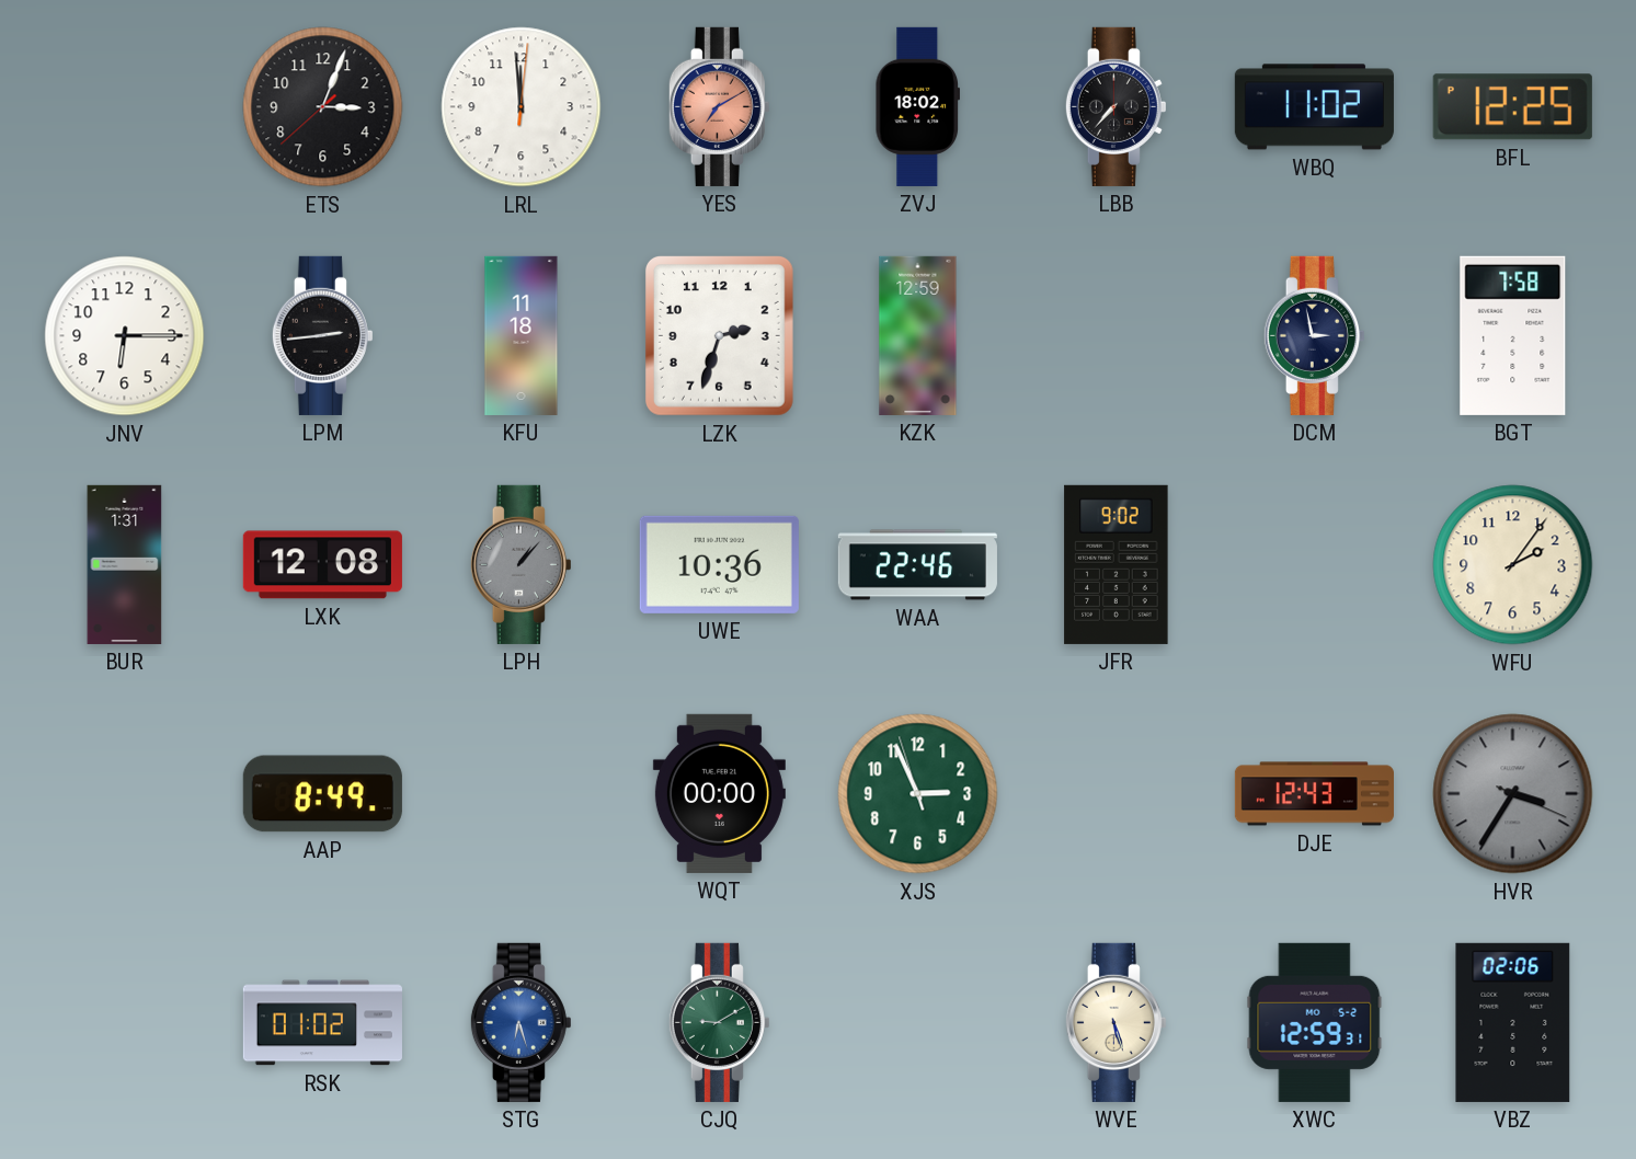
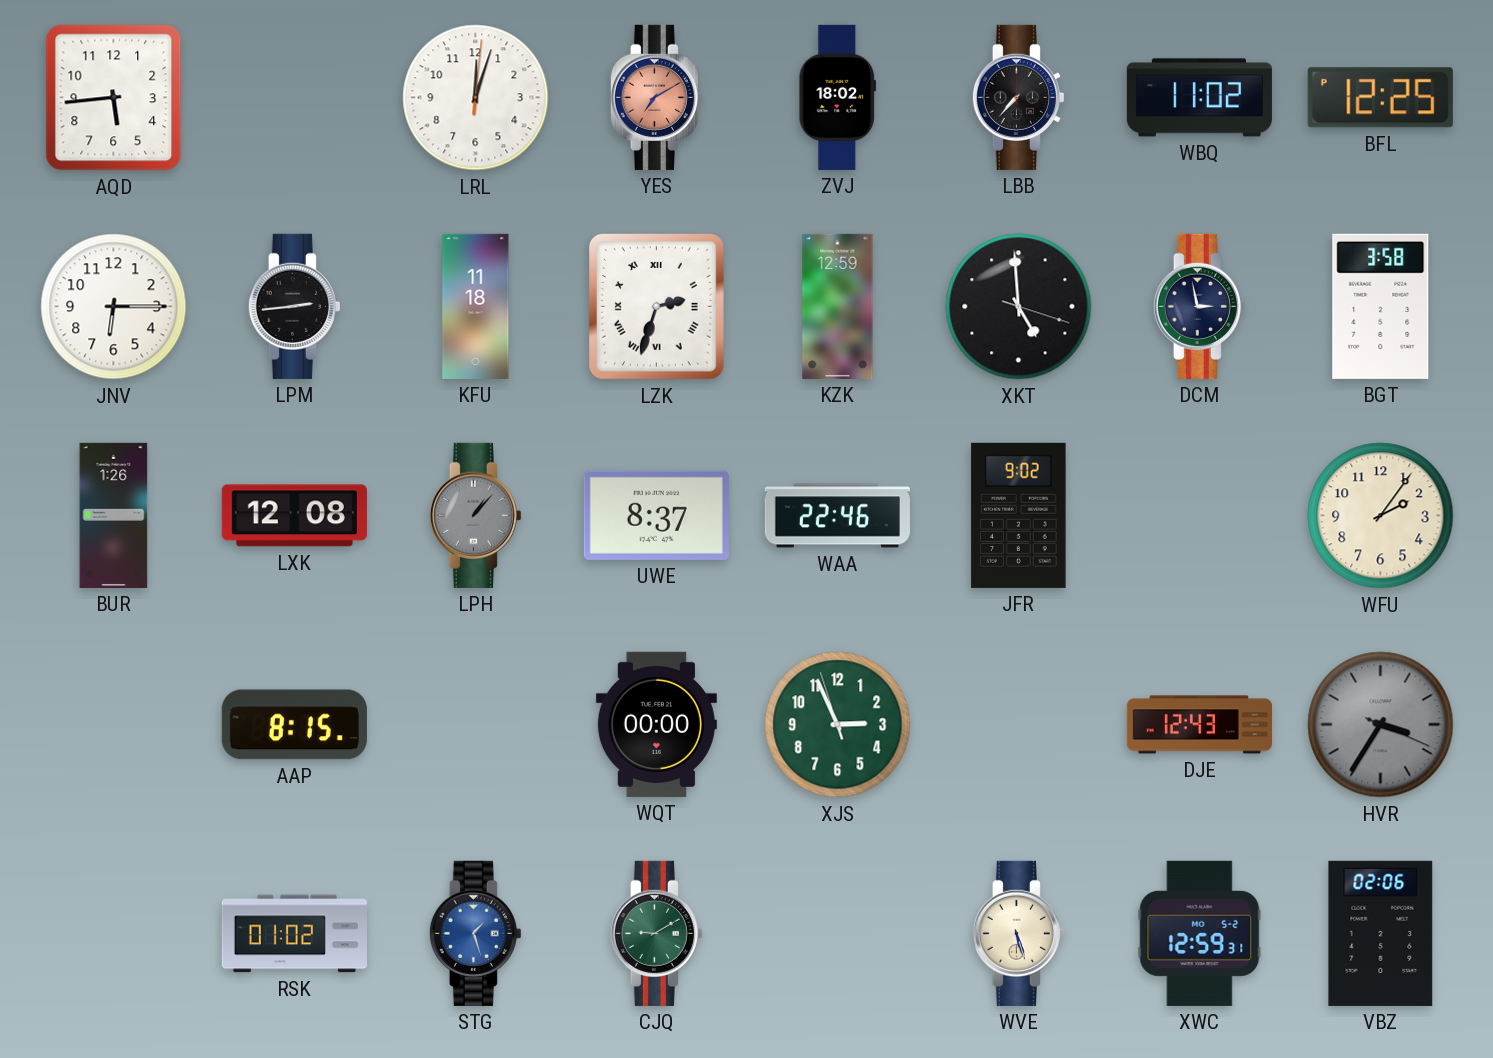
AQD: none -> 5:44
ETS: 3:03 -> none
LRL: 11:59 -> 12:03
LZK numerals: Arabic -> Roman
XKT: none -> 4:59
BGT: 7:58 -> 3:58
BUR: 1:31 -> 1:26
UWE: 10:36 -> 8:37
AAP: 8:49 -> 8:15
STG: 6:27 -> 1:27
